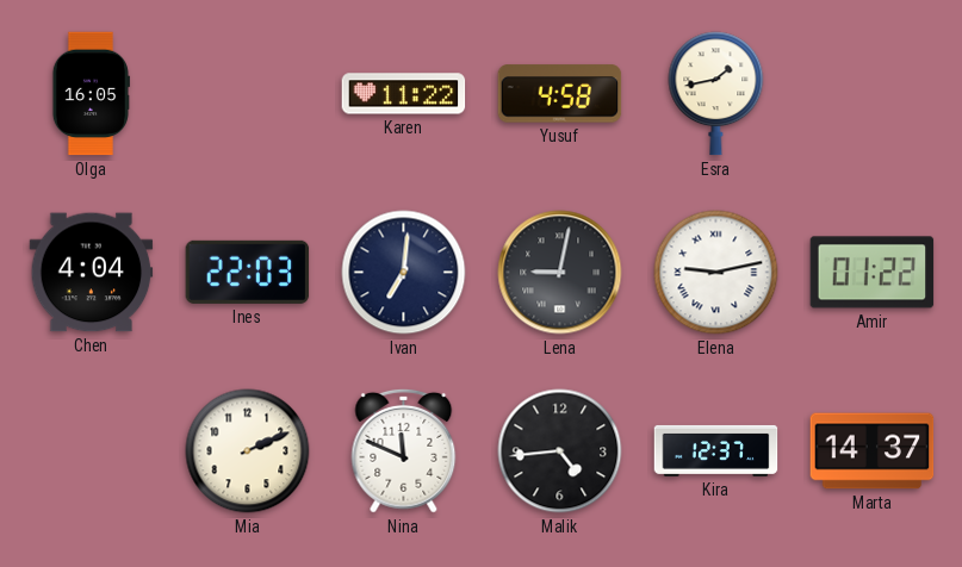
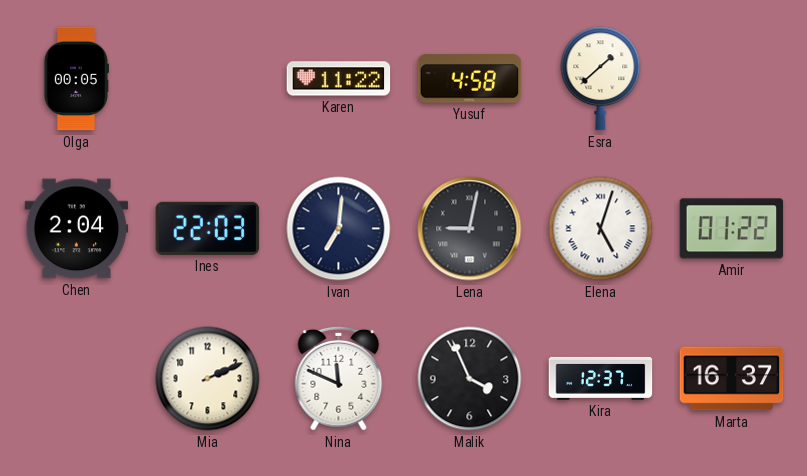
Olga: 16:05 -> 00:05
Esra: 1:43 -> 1:38
Chen: 4:04 -> 2:04
Elena: 9:13 -> 5:03
Malik: 4:44 -> 3:56
Marta: 14:37 -> 16:37
